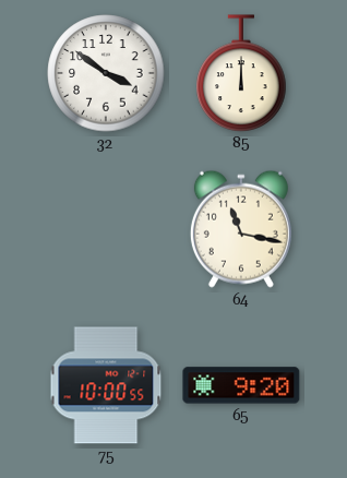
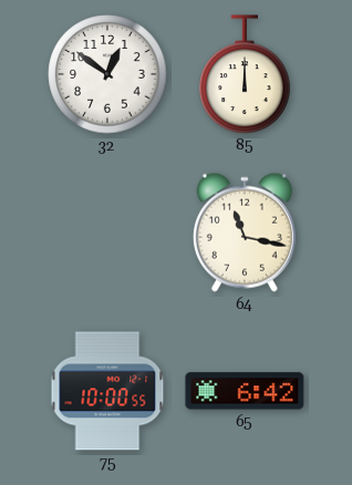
32: 3:51 -> 12:51
65: 9:20 -> 6:42
